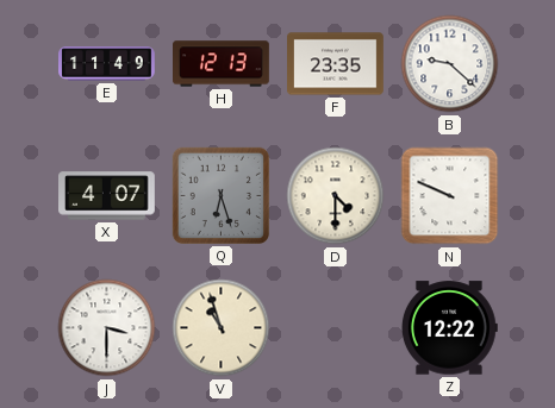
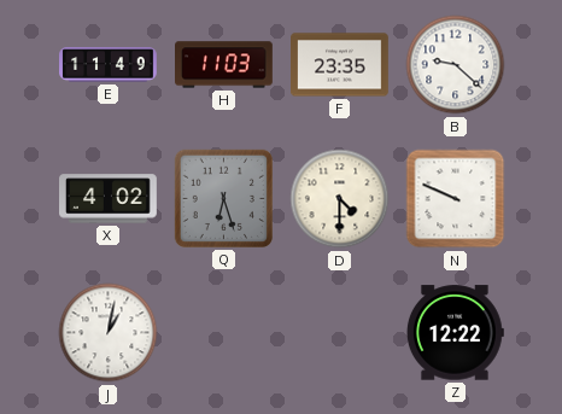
H: 12:13 -> 11:03
X: 4:07 -> 4:02
J: 3:30 -> 1:02
V: 10:57 -> none
